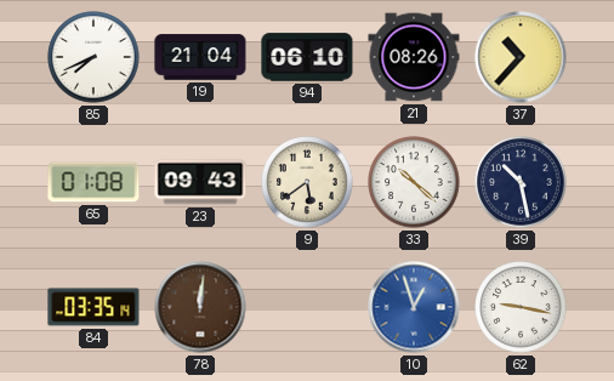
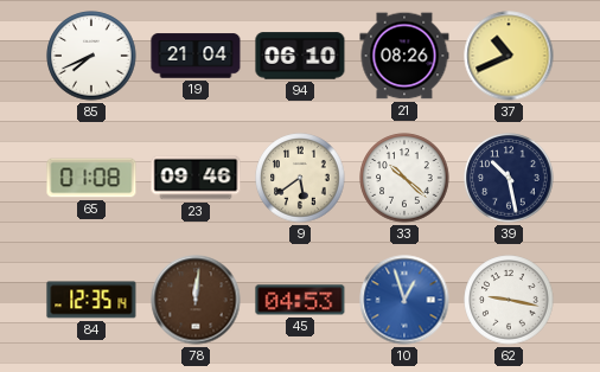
37: 10:37 -> 10:41
23: 09:43 -> 09:46
84: 03:35 -> 12:35
45: none -> 04:53
